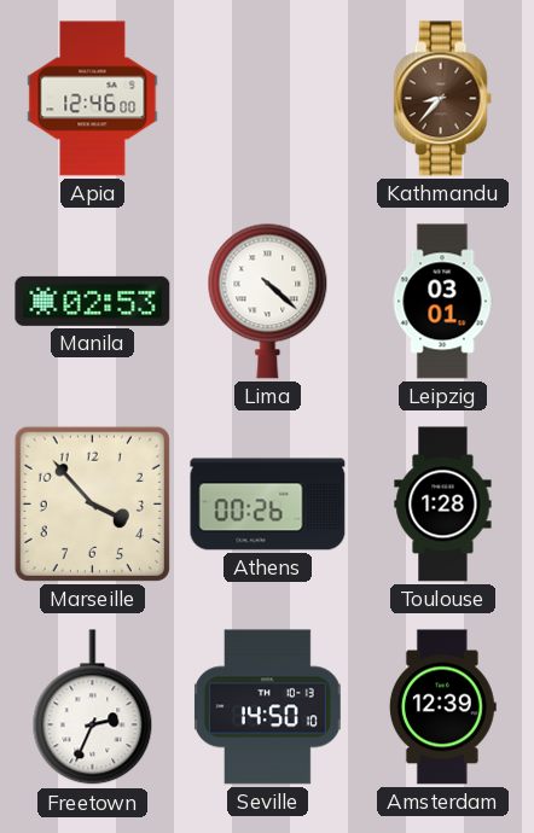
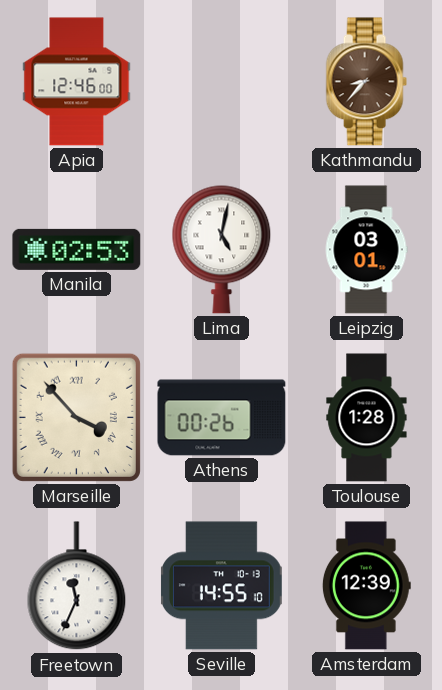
Lima: 4:22 -> 5:02
Marseille numerals: Arabic -> Roman
Freetown: 2:34 -> 11:34
Seville: 14:50 -> 14:55
